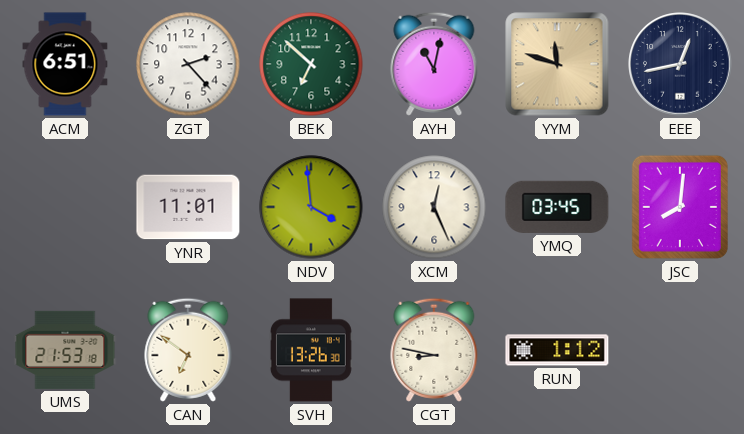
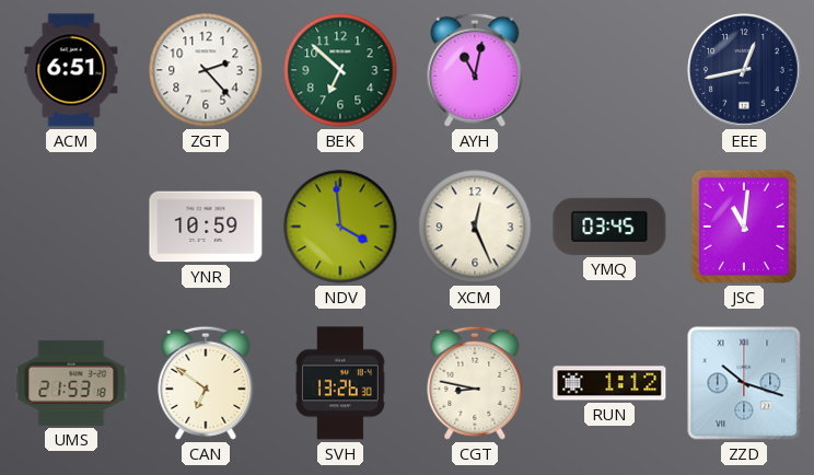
YYM: 11:48 -> none
YNR: 11:01 -> 10:59
JSC: 8:01 -> 11:01
ZZD: none -> 10:18
